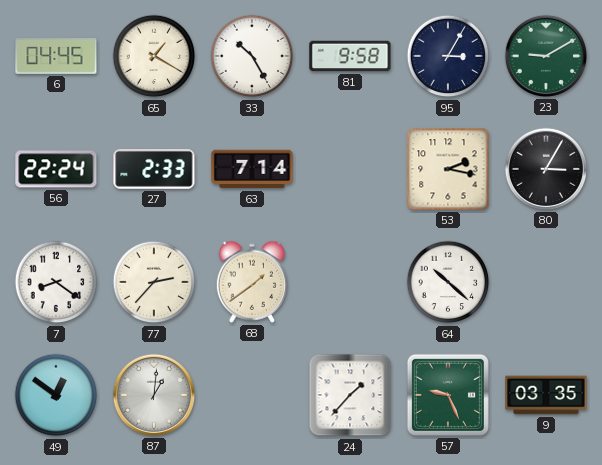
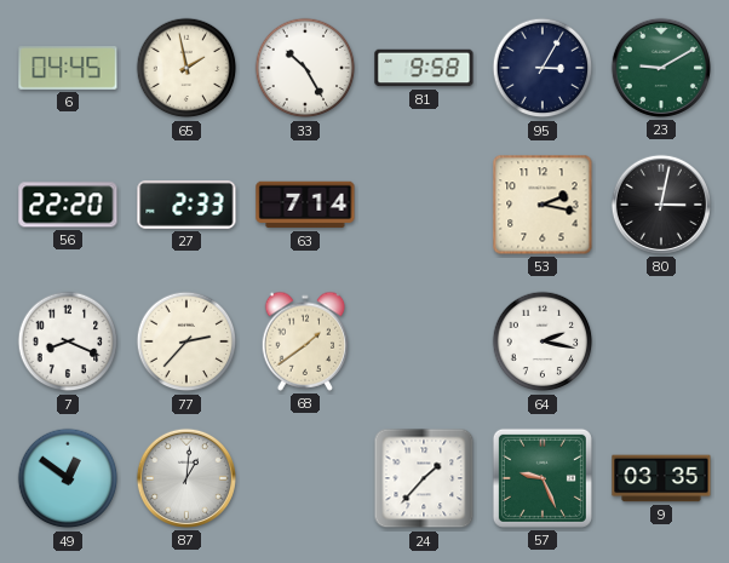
65: 1:20 -> 1:58
56: 22:24 -> 22:20
80: 3:05 -> 3:02
7: 8:21 -> 8:19
64: 10:22 -> 2:17
